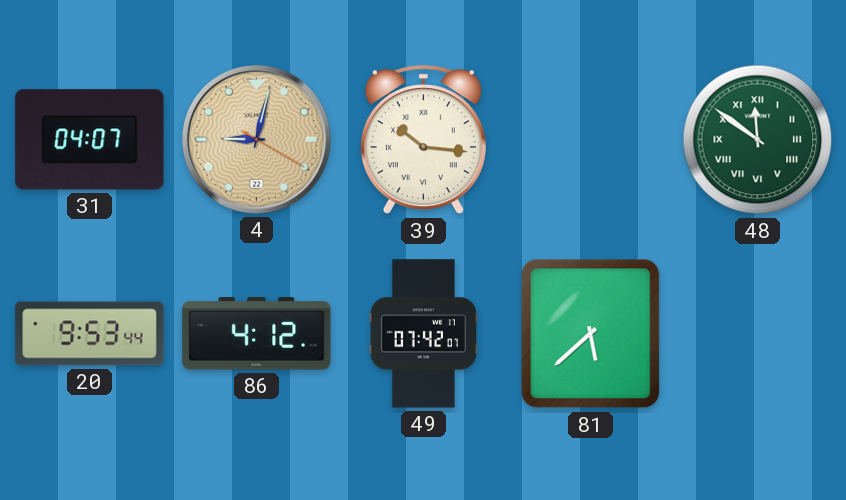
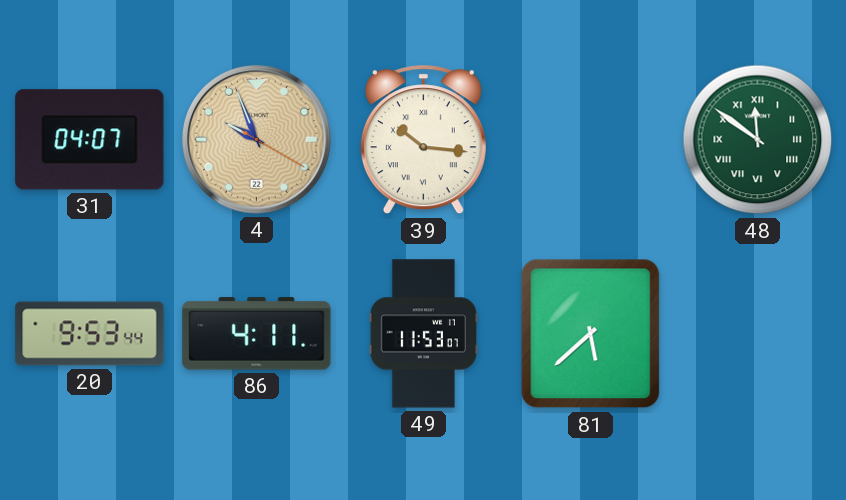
4: 9:02 -> 9:56
86: 4:12 -> 4:11
49: 07:42 -> 11:53
